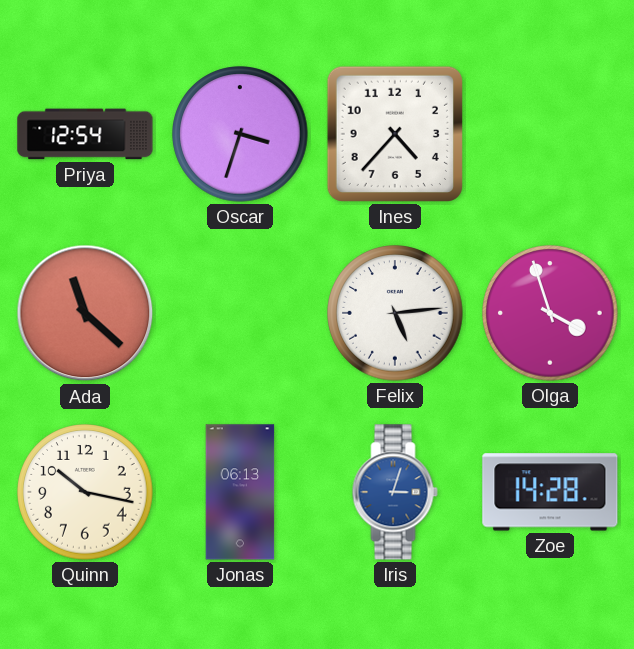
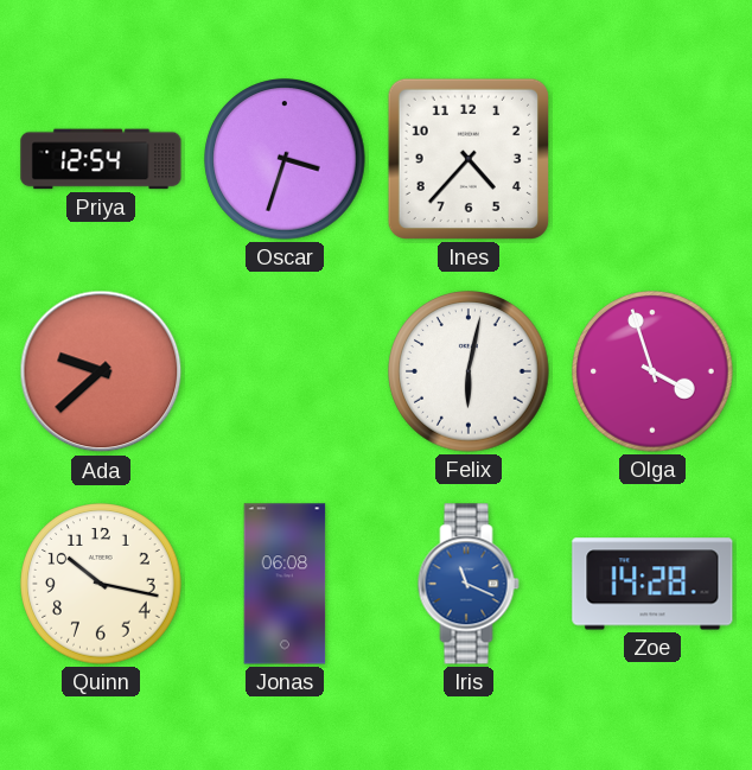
Ada: 11:22 -> 9:38
Felix: 5:14 -> 6:02
Jonas: 06:13 -> 06:08
Iris: 3:03 -> 11:19
